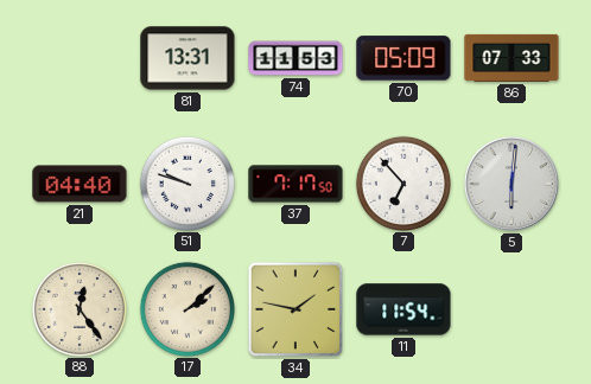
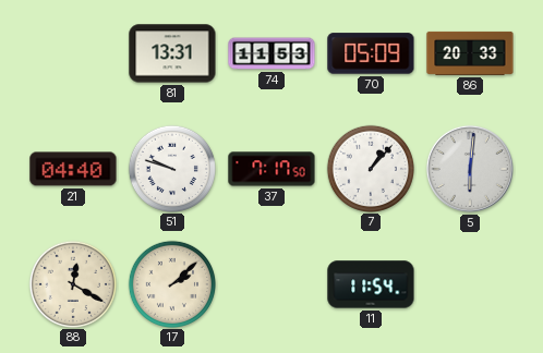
86: 07:33 -> 20:33
7: 6:53 -> 1:07
88: 12:24 -> 12:20
34: 1:47 -> none
